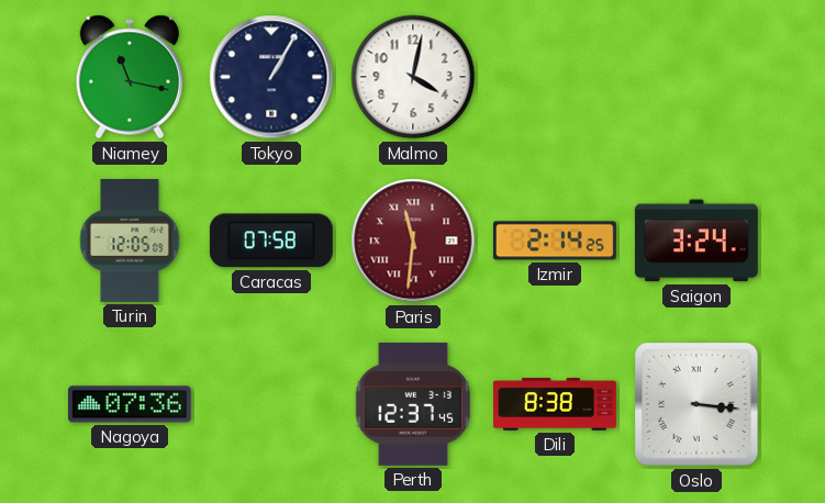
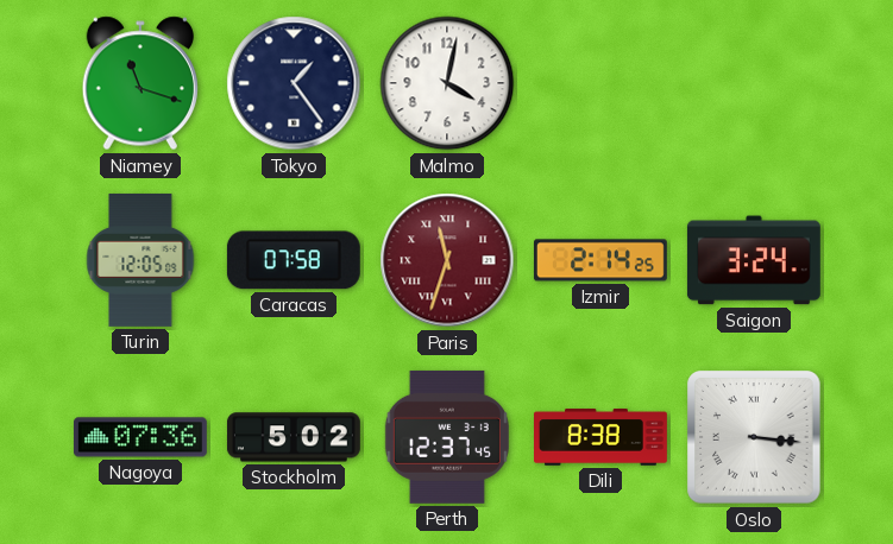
Niamey: 11:17 -> 11:18
Tokyo: 1:05 -> 1:24
Paris: 11:31 -> 11:33
Stockholm: none -> 5:02
